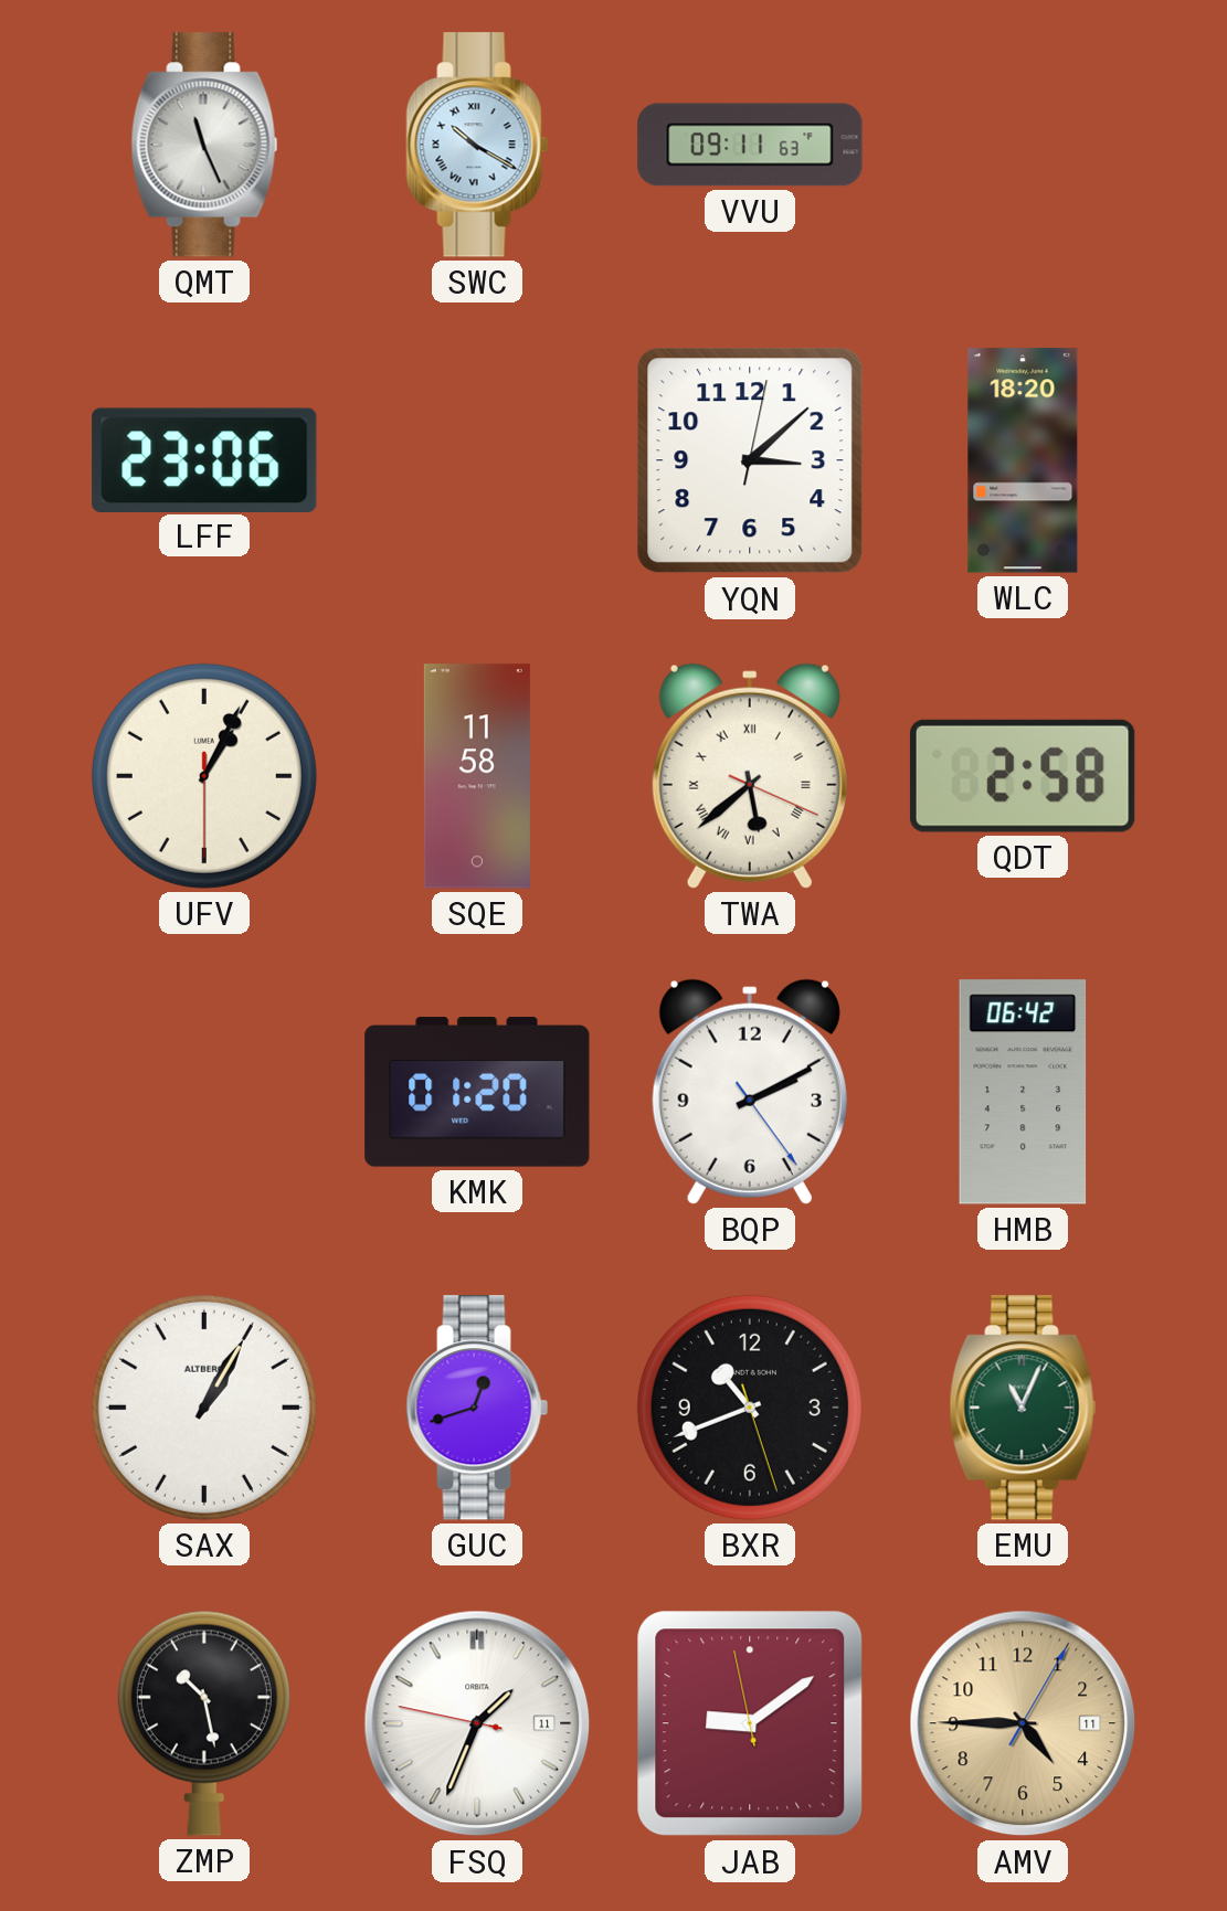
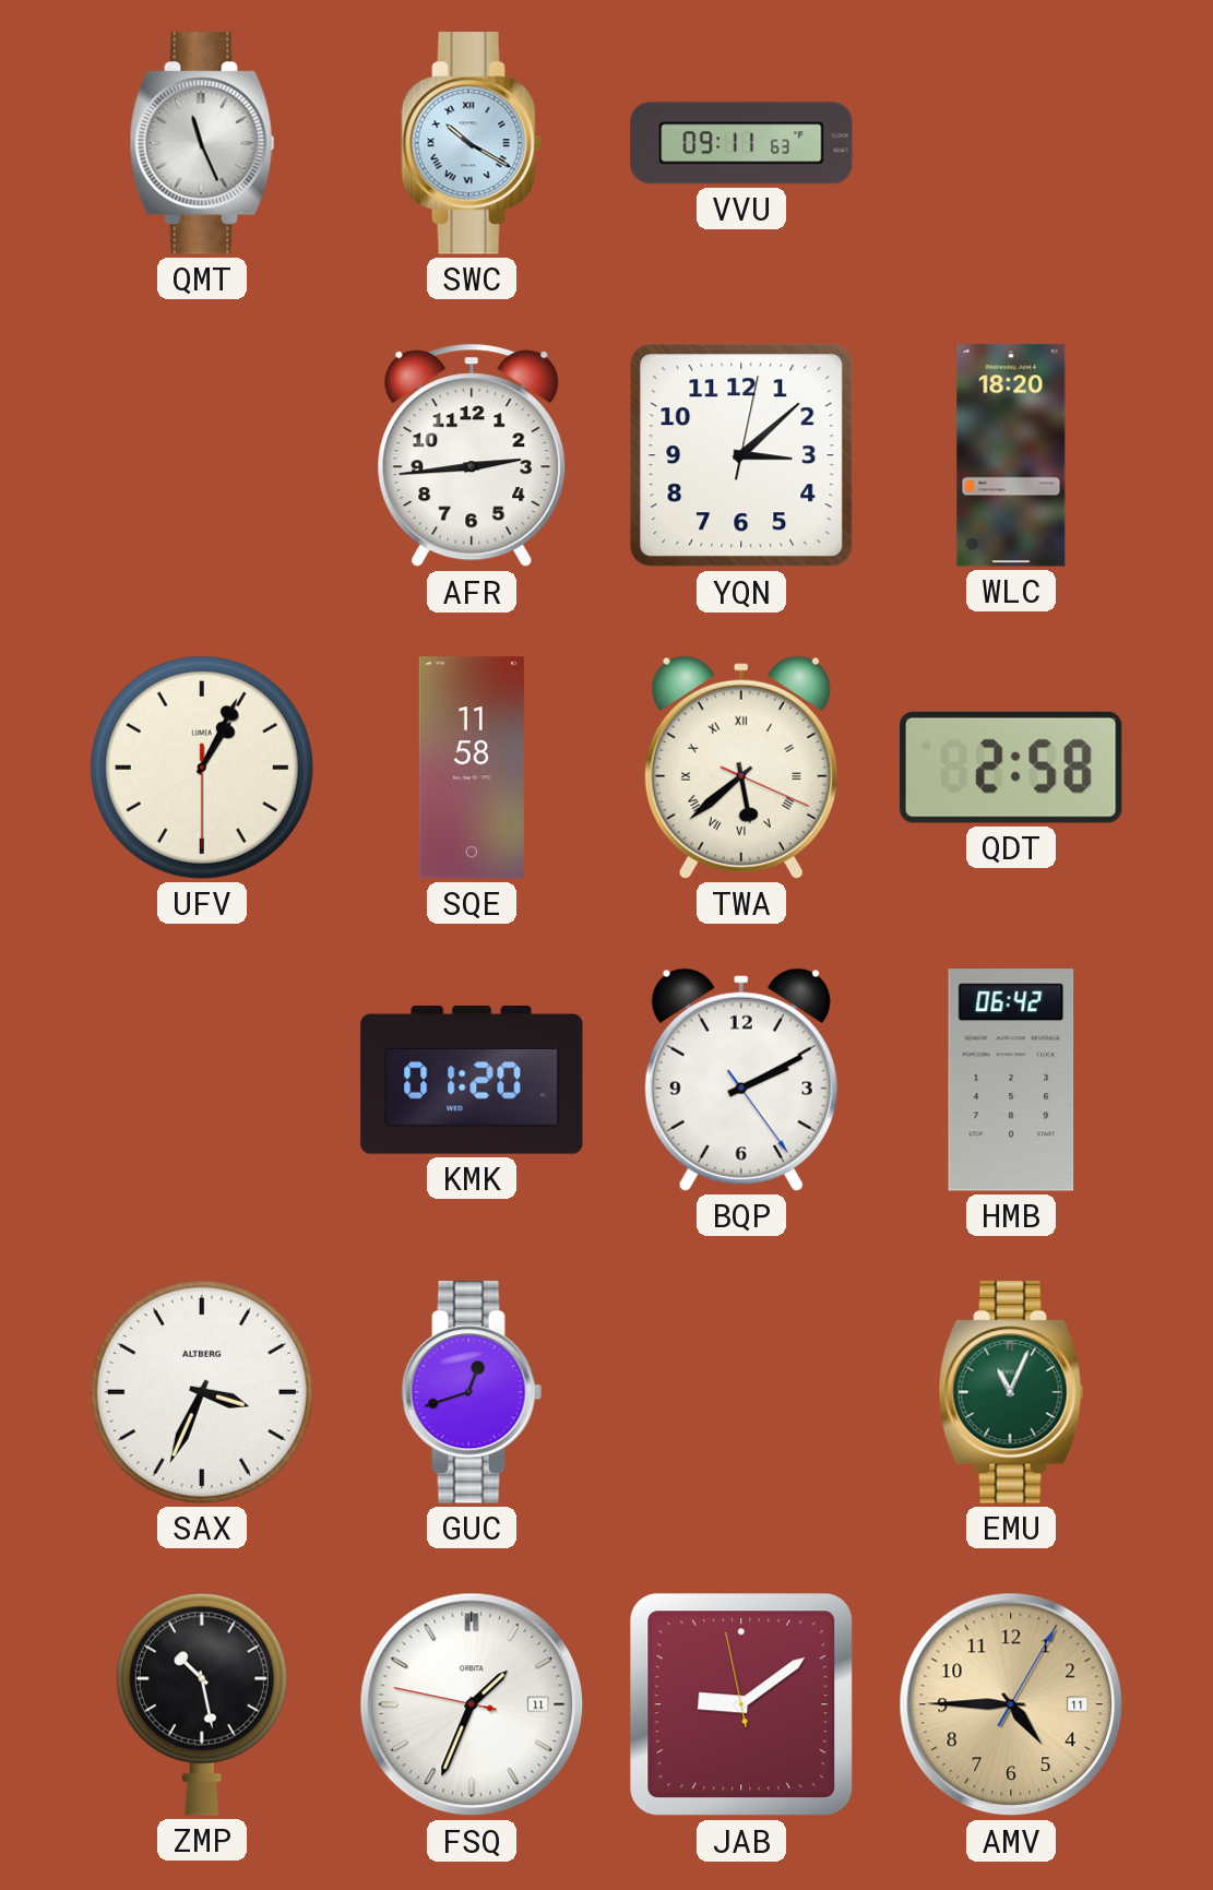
LFF: 23:06 -> none
AFR: none -> 2:44
SAX: 1:05 -> 3:34
BXR: 10:41 -> none
